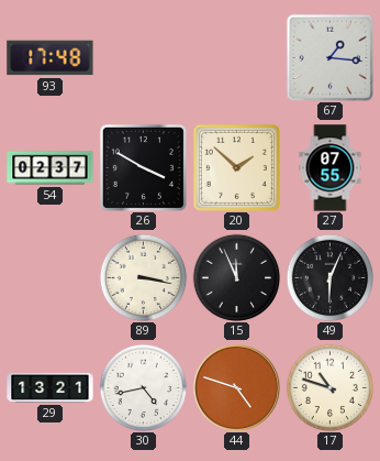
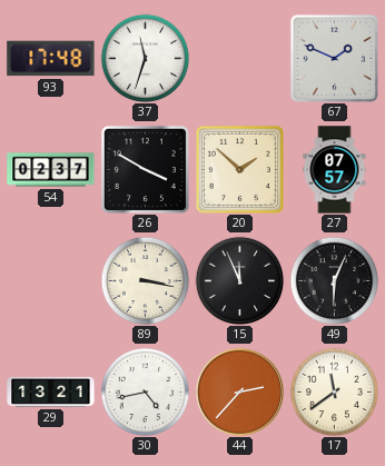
37: none -> 11:33
67: 1:16 -> 1:49
27: 07:55 -> 07:57
44: 4:48 -> 2:37
17: 10:48 -> 11:39
